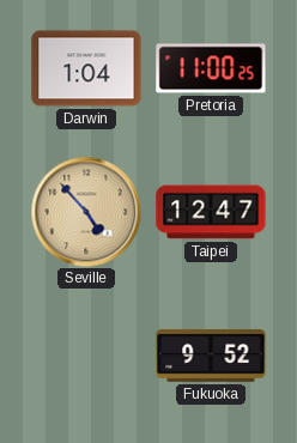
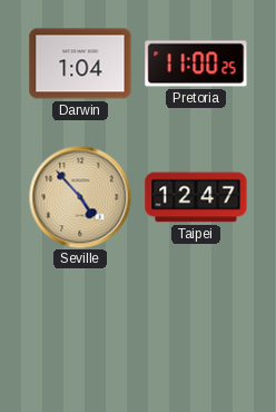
Fukuoka: 9:52 -> none
